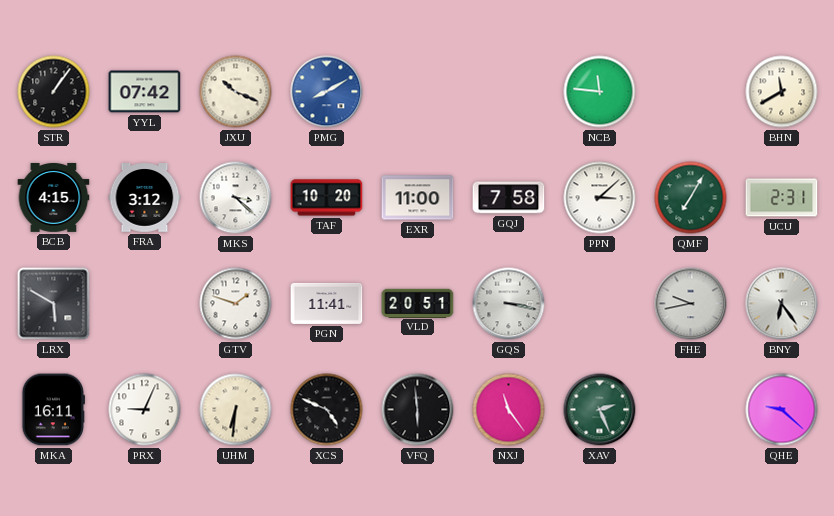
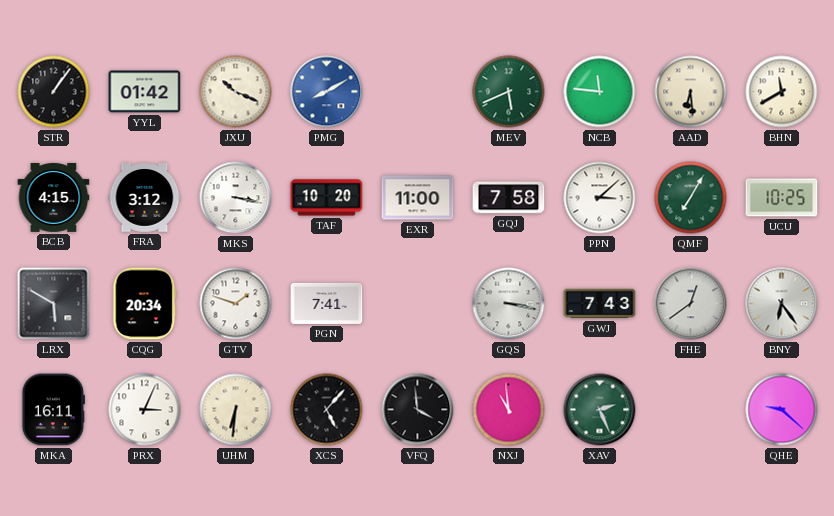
YYL: 07:42 -> 01:42
MEV: none -> 5:41
AAD: none -> 6:29
MKS: 3:22 -> 3:17
UCU: 2:31 -> 10:25
CQG: none -> 20:34
PGN: 11:41 -> 7:41
VLD: 20:51 -> none
GWJ: none -> 7:43
FHE: 9:43 -> 12:39
PRX: 9:04 -> 3:04
XCS: 4:49 -> 5:07
VFQ: 5:59 -> 3:59
NXJ: 11:24 -> 10:59
